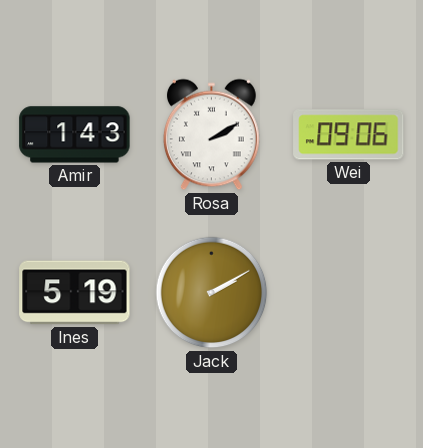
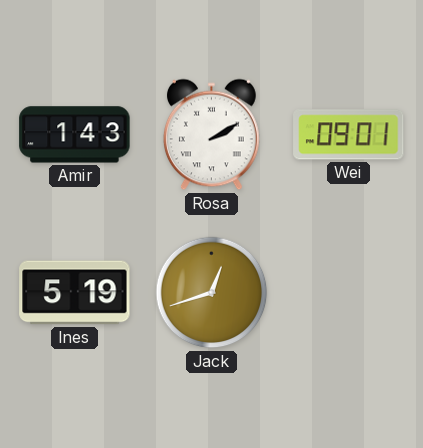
Wei: 09:06 -> 09:01
Jack: 2:10 -> 12:42
